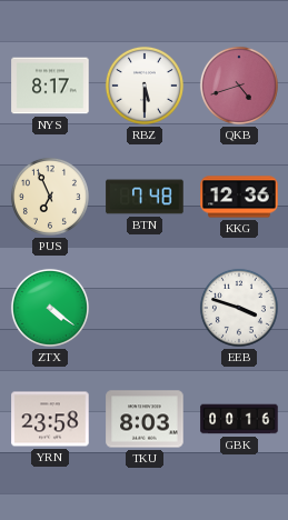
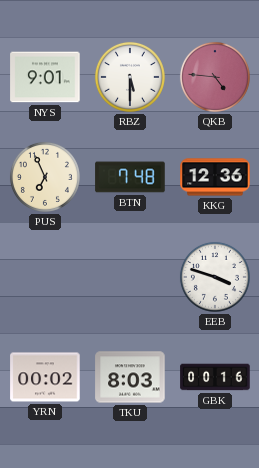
NYS: 8:17 -> 9:01
QKB: 4:42 -> 4:46
ZTX: 4:21 -> none
YRN: 23:58 -> 00:02
